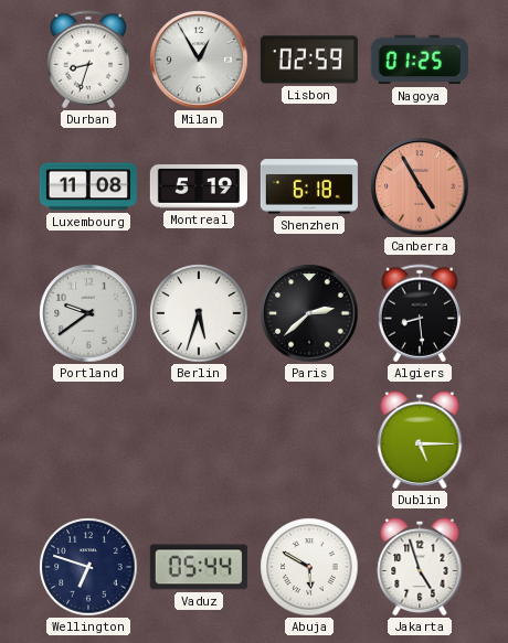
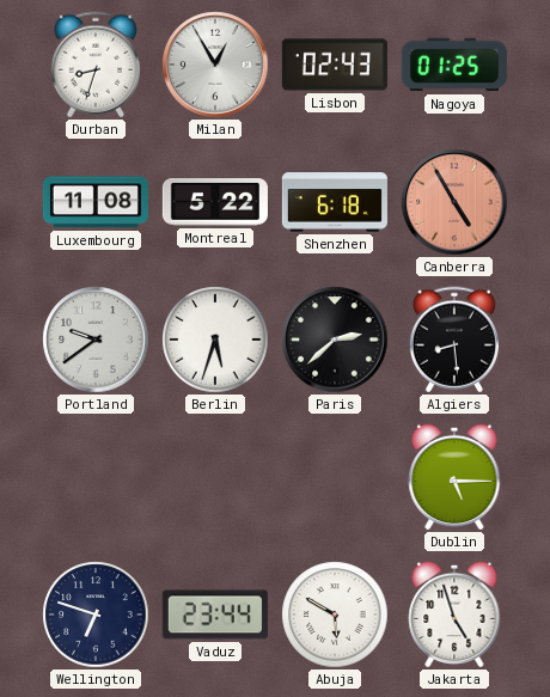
Lisbon: 02:59 -> 02:43
Montreal: 5:19 -> 5:22
Vaduz: 05:44 -> 23:44
